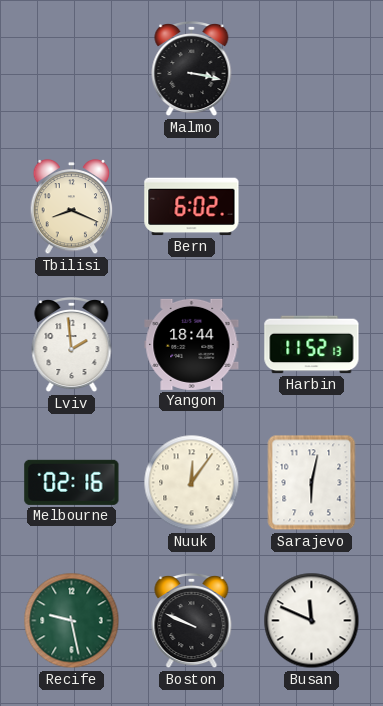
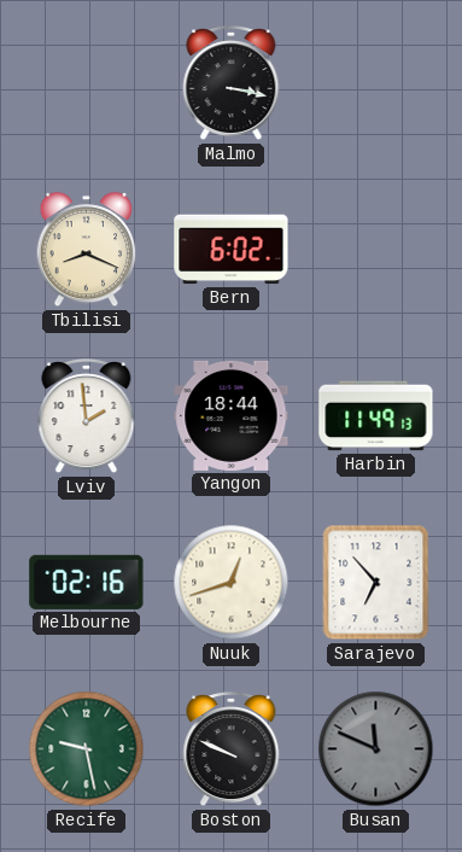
Harbin: 11:52 -> 11:49
Nuuk: 12:06 -> 12:42
Sarajevo: 6:02 -> 6:53
Busan dial: white -> grey
